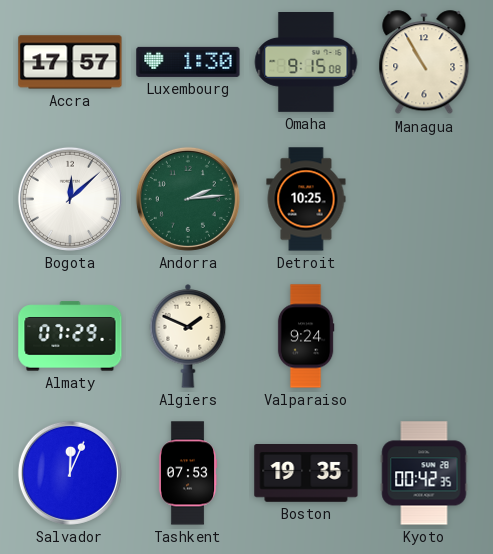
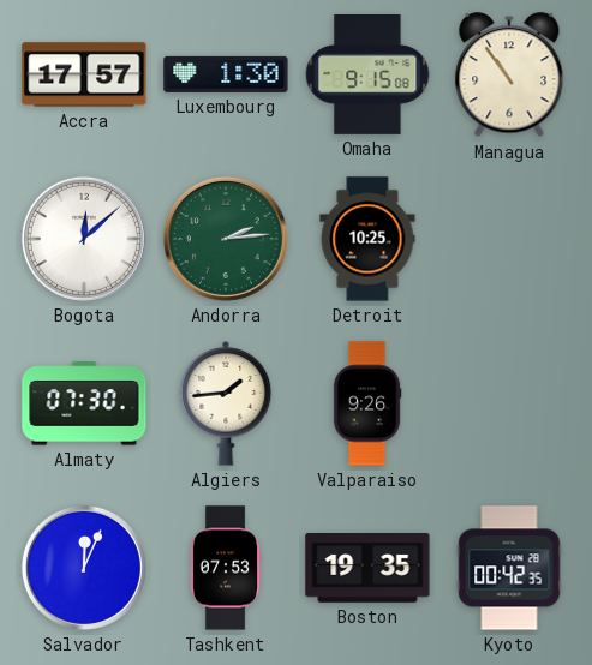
Managua: 10:55 -> 10:54
Almaty: 07:29 -> 07:30
Algiers: 1:49 -> 1:44
Valparaiso: 9:24 -> 9:26
